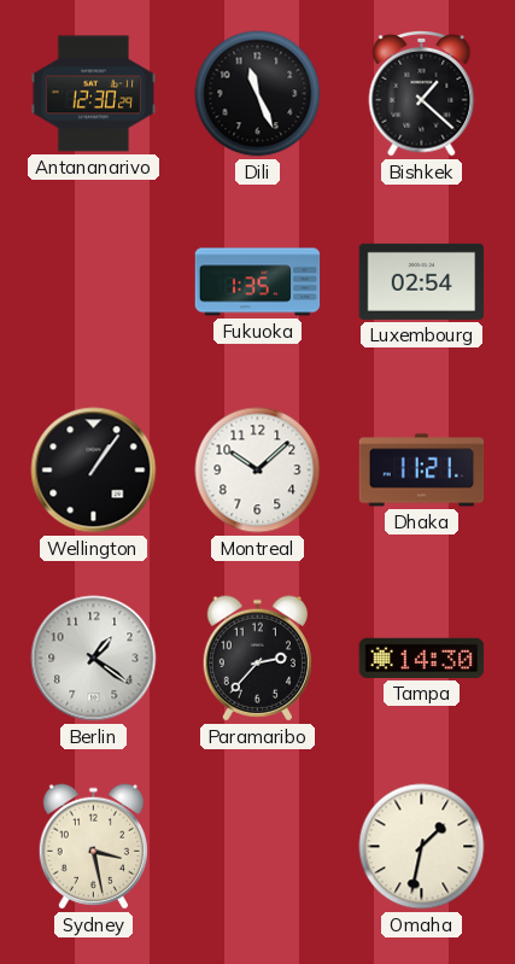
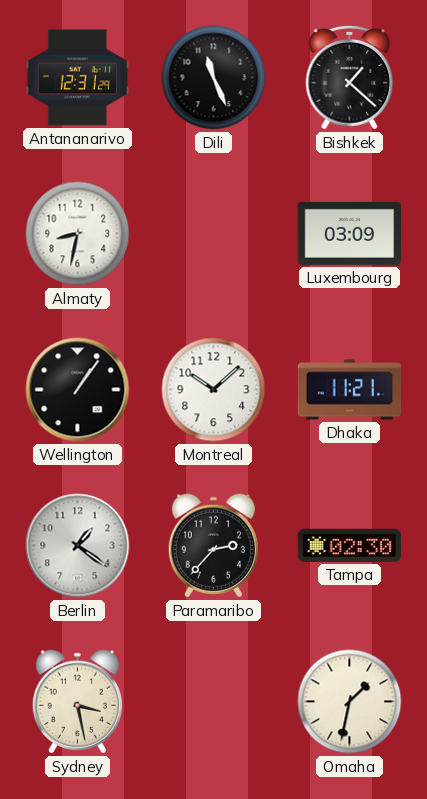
Antananarivo: 12:30 -> 12:31
Almaty: none -> 8:32
Fukuoka: 1:35 -> none
Luxembourg: 02:54 -> 03:09
Tampa: 14:30 -> 02:30
